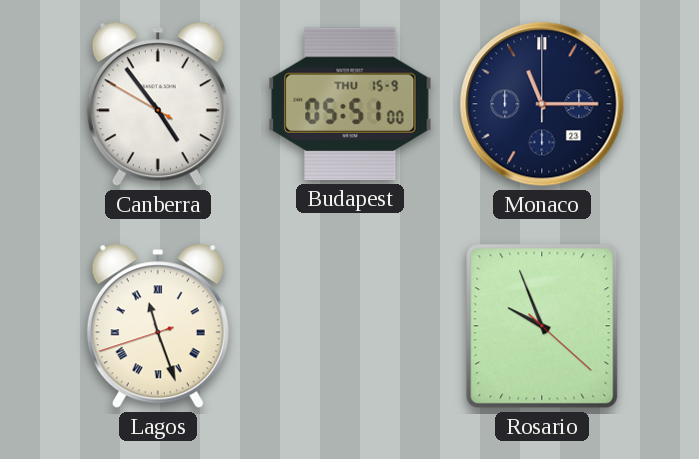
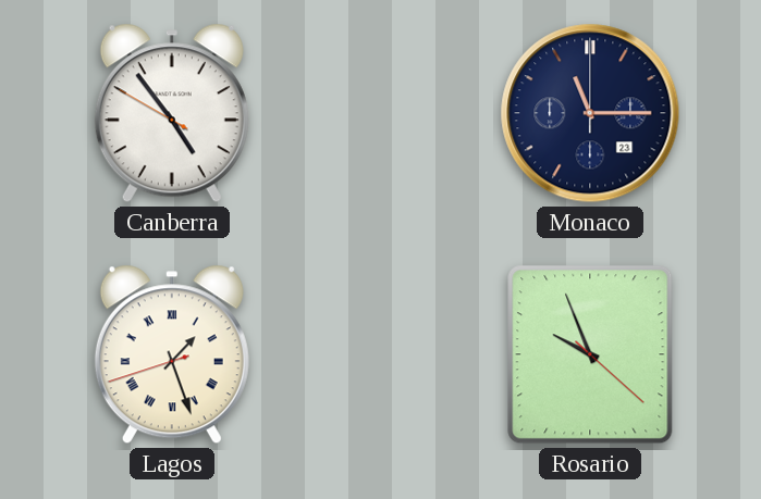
Budapest: 05:51 -> none
Lagos: 11:26 -> 1:26
